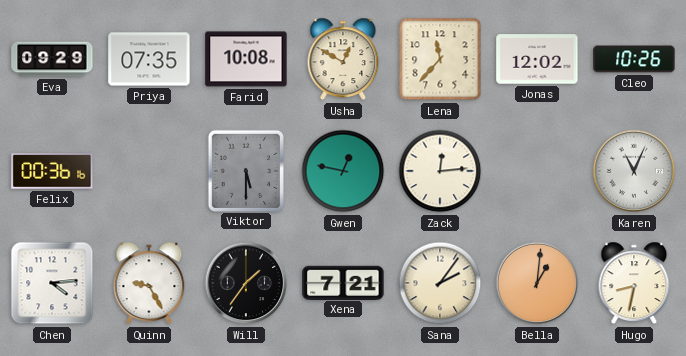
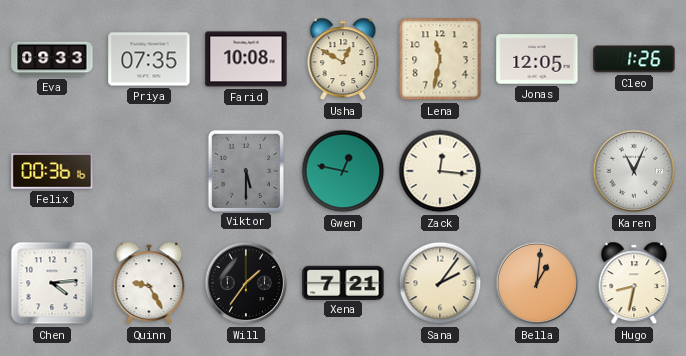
Eva: 09:29 -> 09:33
Lena: 11:37 -> 11:32
Jonas: 12:02 -> 12:05
Cleo: 10:26 -> 1:26
Zack: 12:14 -> 12:16
